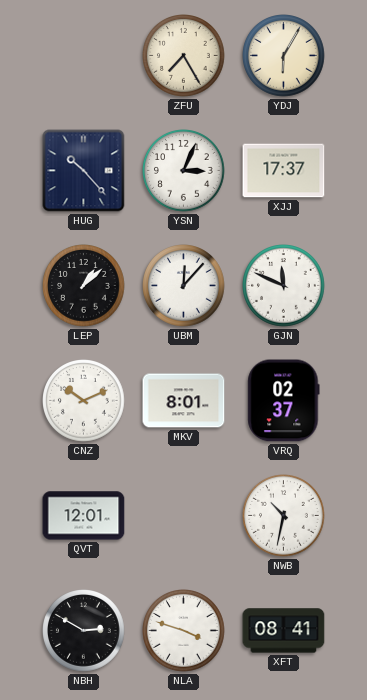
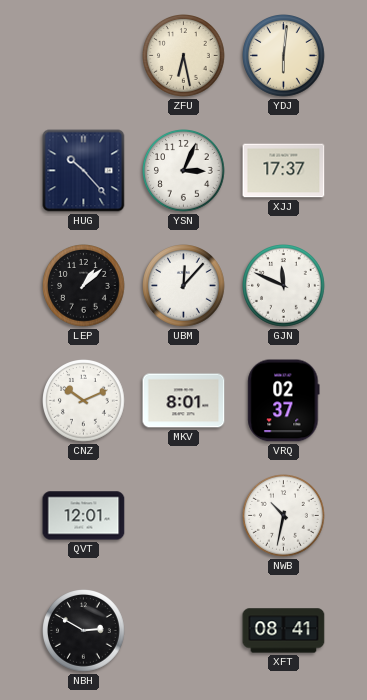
ZFU: 7:25 -> 6:28
YDJ: 6:05 -> 6:01
NLA: 3:48 -> none
